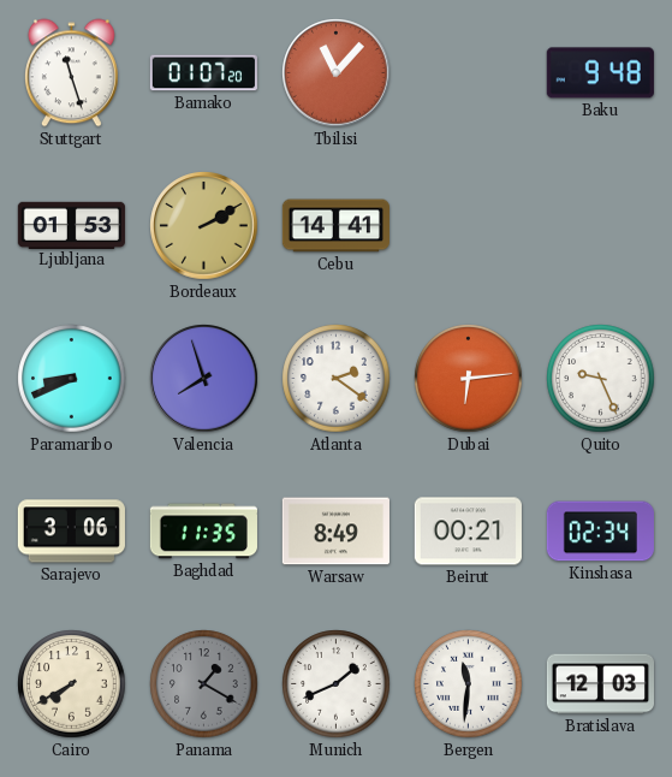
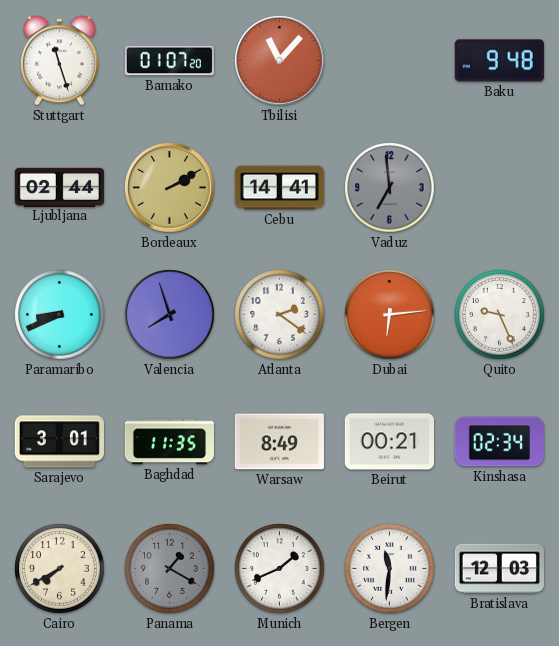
Ljubljana: 01:53 -> 02:44
Vaduz: none -> 6:59
Sarajevo: 3:06 -> 3:01
